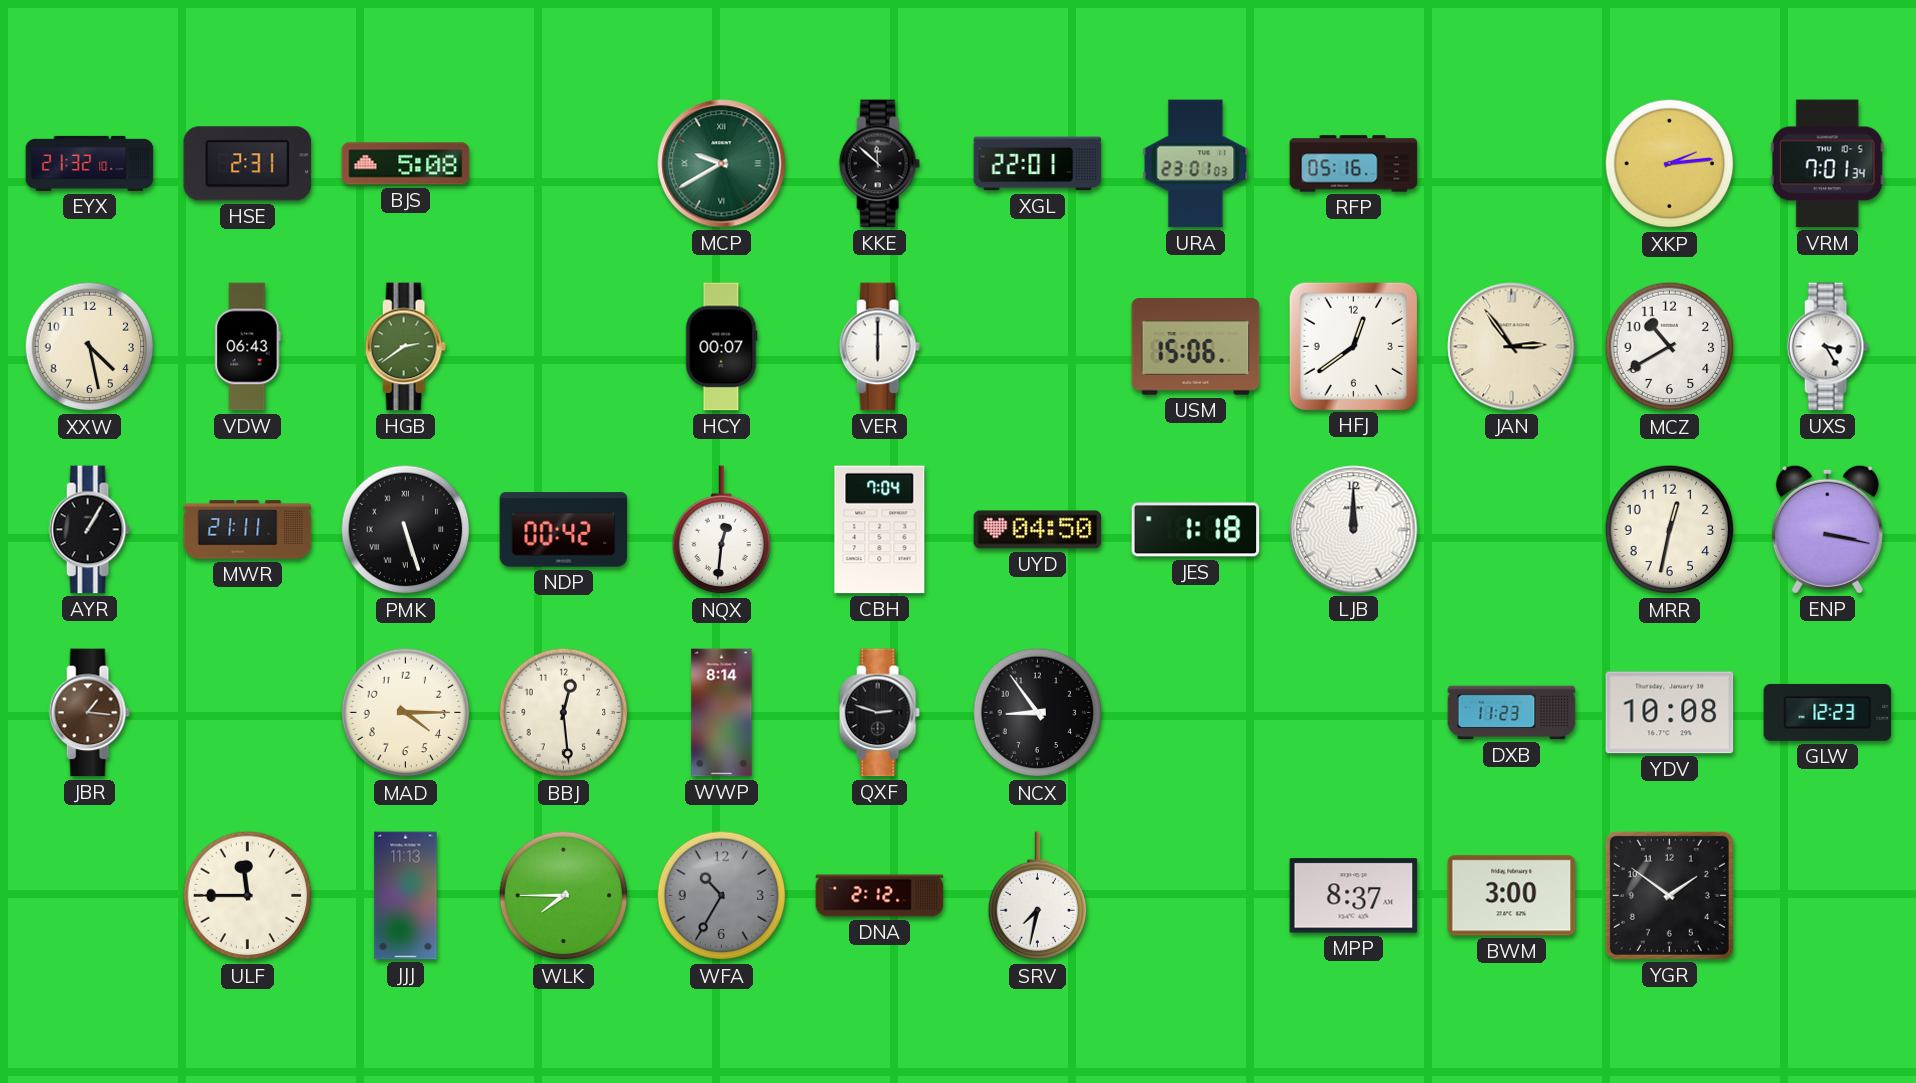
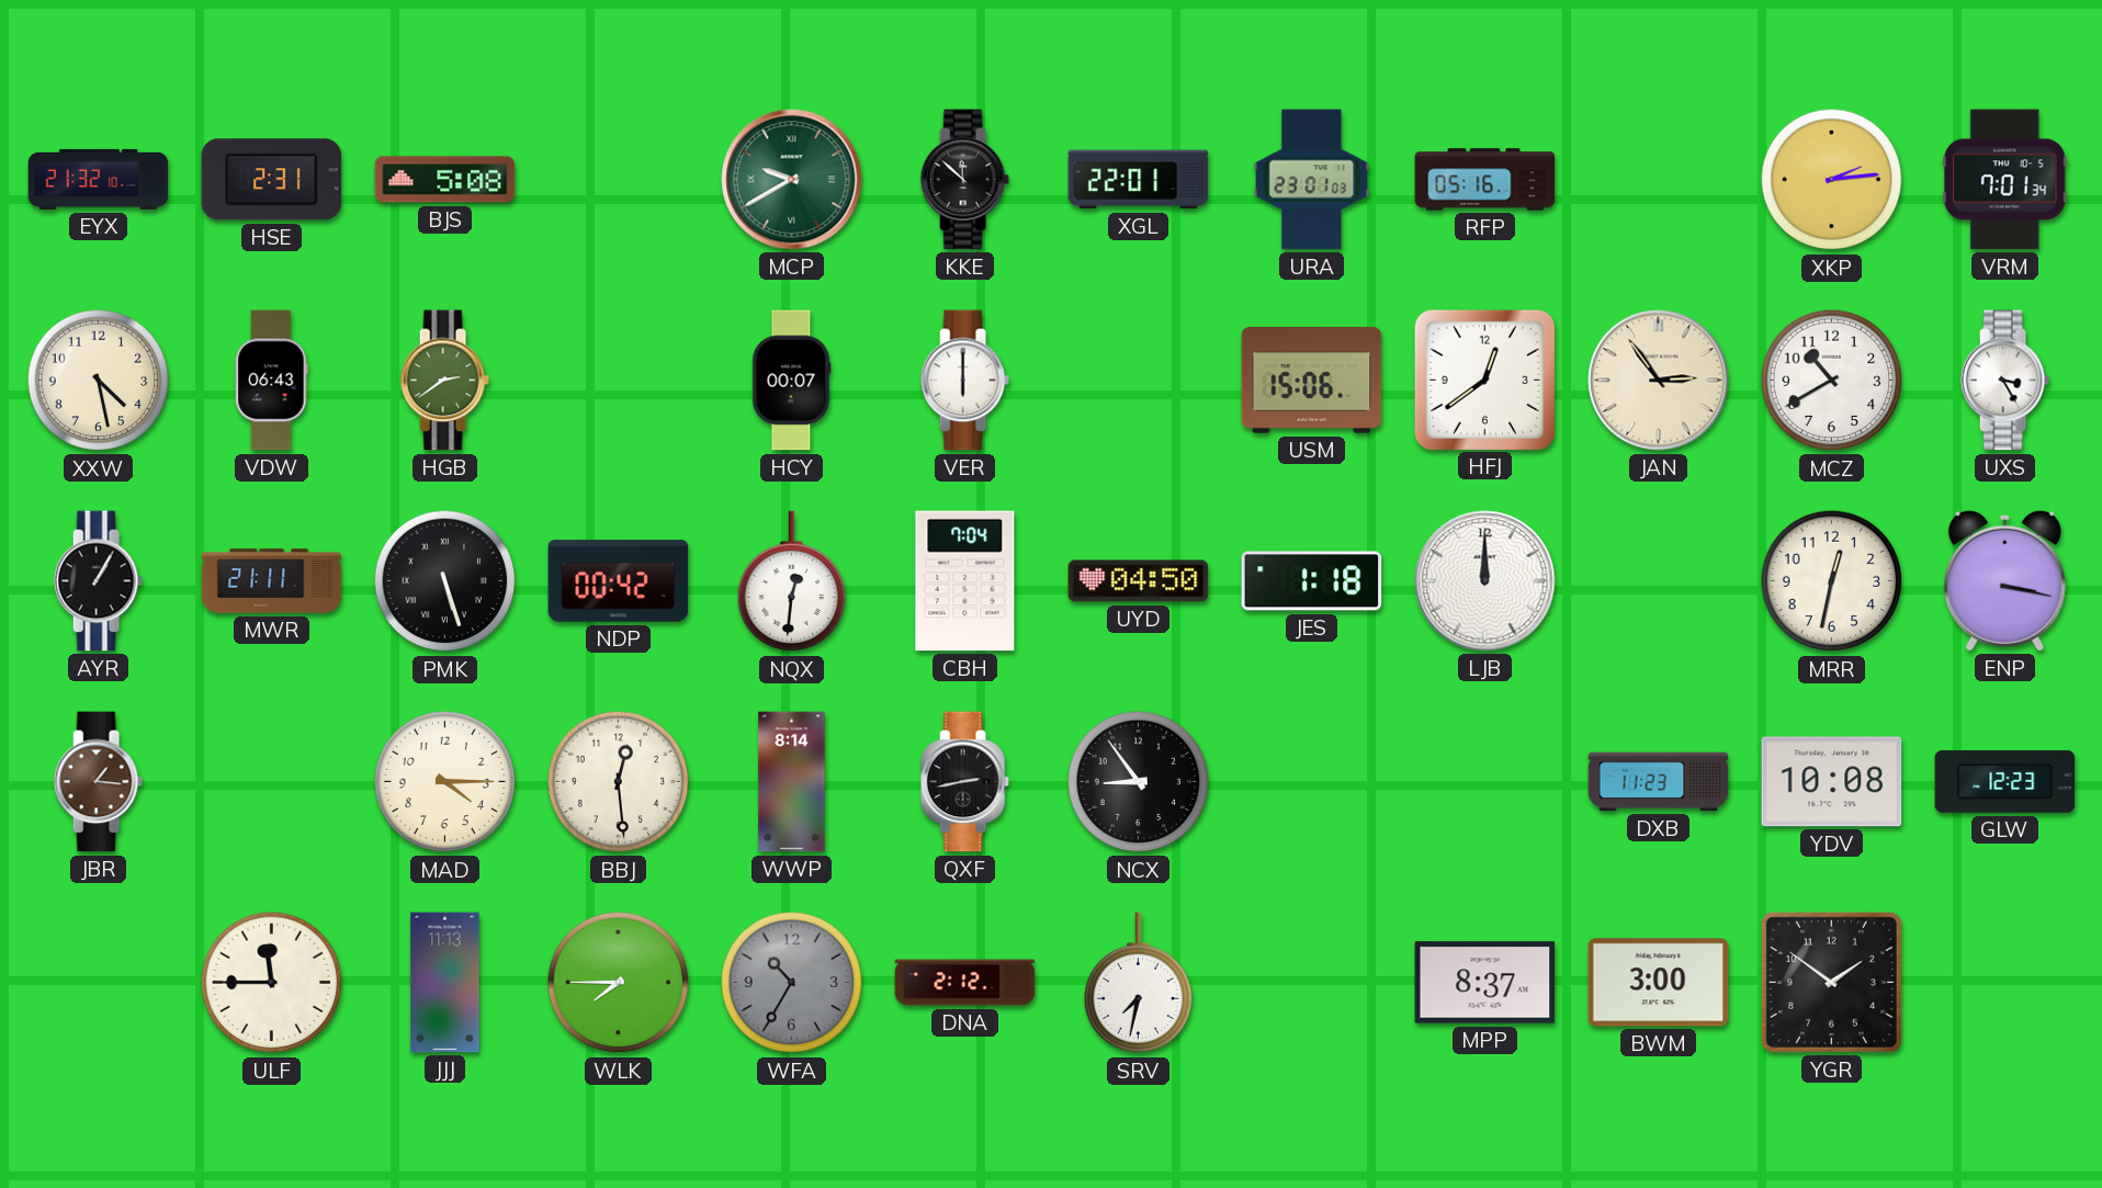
QXF: 2:48 -> 2:43
